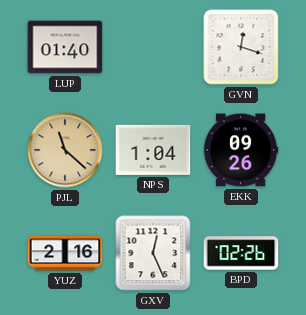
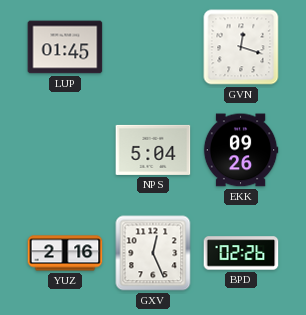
LUP: 01:40 -> 01:45
PJL: 11:22 -> none
NPS: 1:04 -> 5:04
